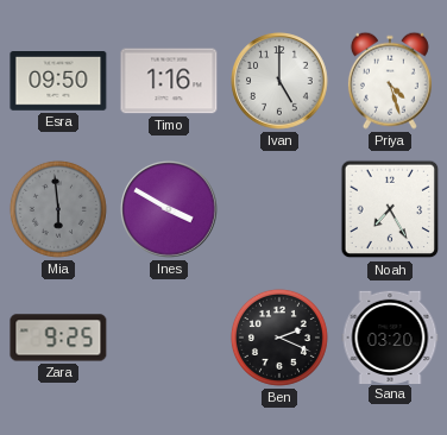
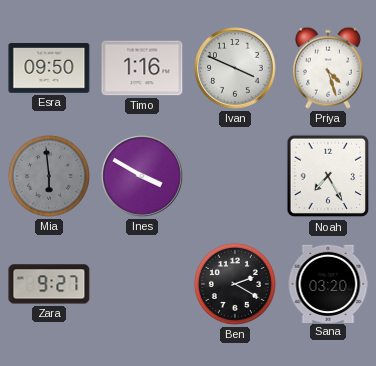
Ivan: 5:00 -> 3:49
Zara: 9:25 -> 9:27
Ben: 2:19 -> 2:20
